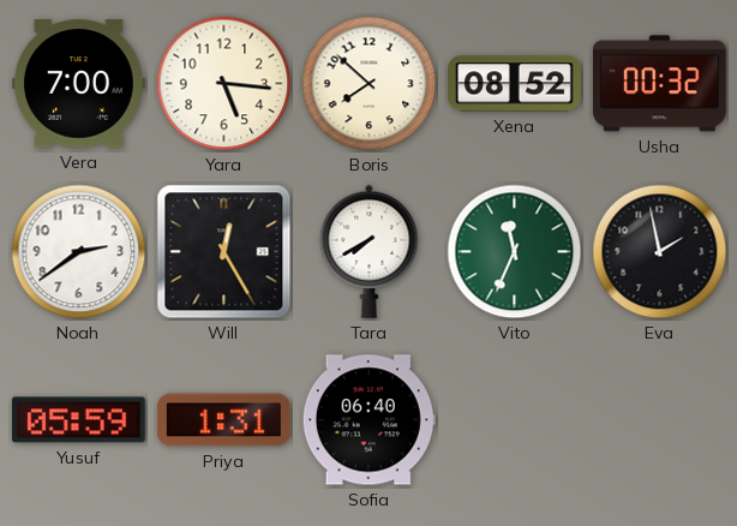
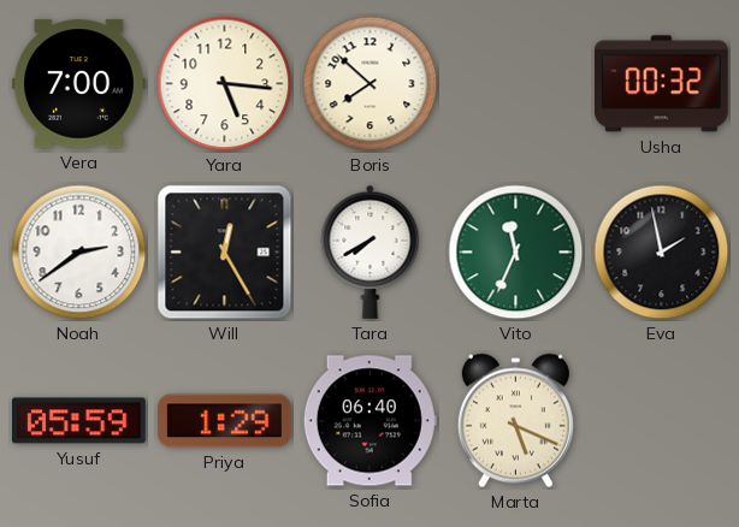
Xena: 08:52 -> none
Priya: 1:31 -> 1:29
Marta: none -> 5:19
